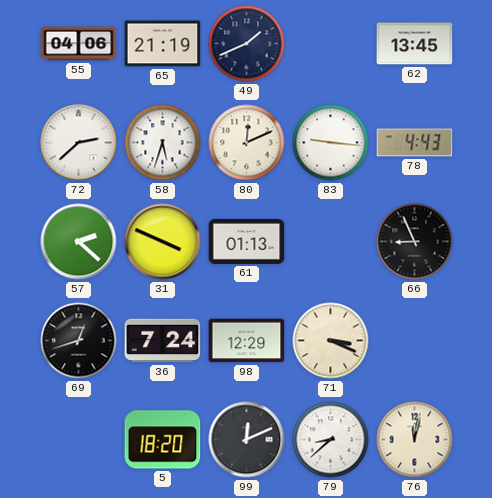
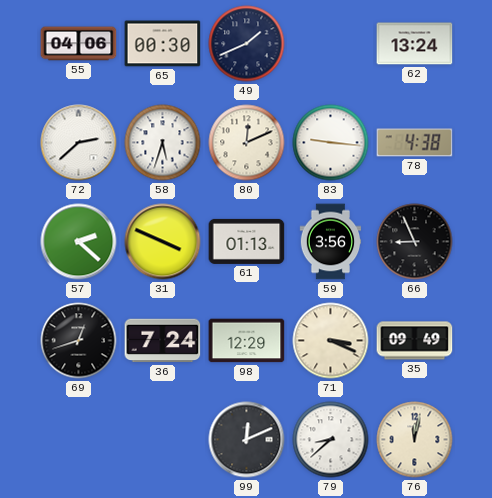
65: 21:19 -> 00:30
62: 13:45 -> 13:24
78: 4:43 -> 4:38
59: none -> 3:56
35: none -> 09:49
5: 18:20 -> none
